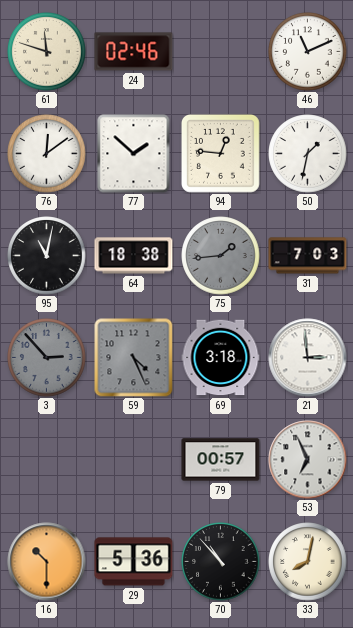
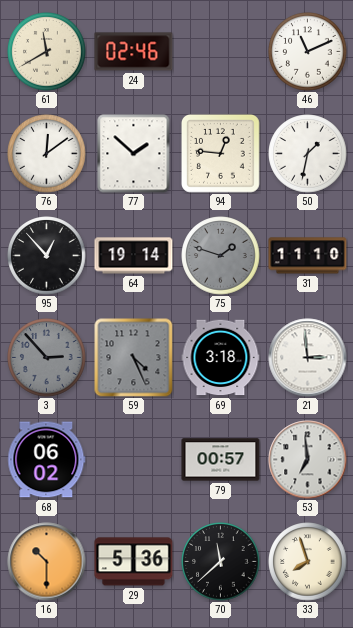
61: 11:48 -> 11:40
95: 11:02 -> 12:53
64: 18:38 -> 19:14
75: 1:44 -> 1:48
31: 7:03 -> 11:10
68: none -> 06:02
53: 6:56 -> 6:59
70: 10:53 -> 11:38
33: 8:02 -> 7:57
